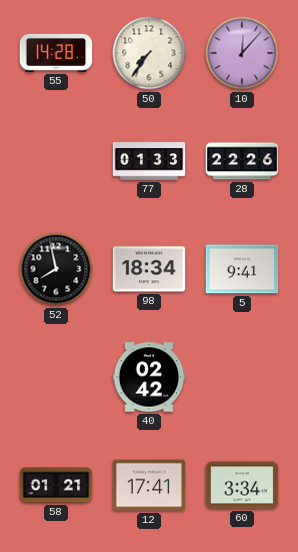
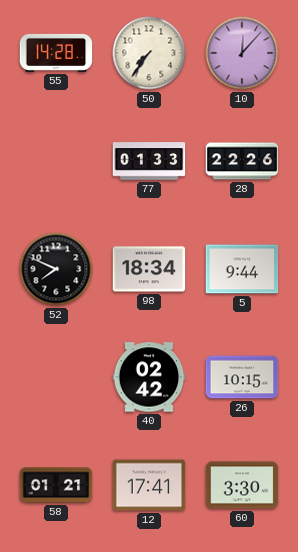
52: 7:58 -> 7:49
5: 9:41 -> 9:44
26: none -> 10:15
60: 3:34 -> 3:30
